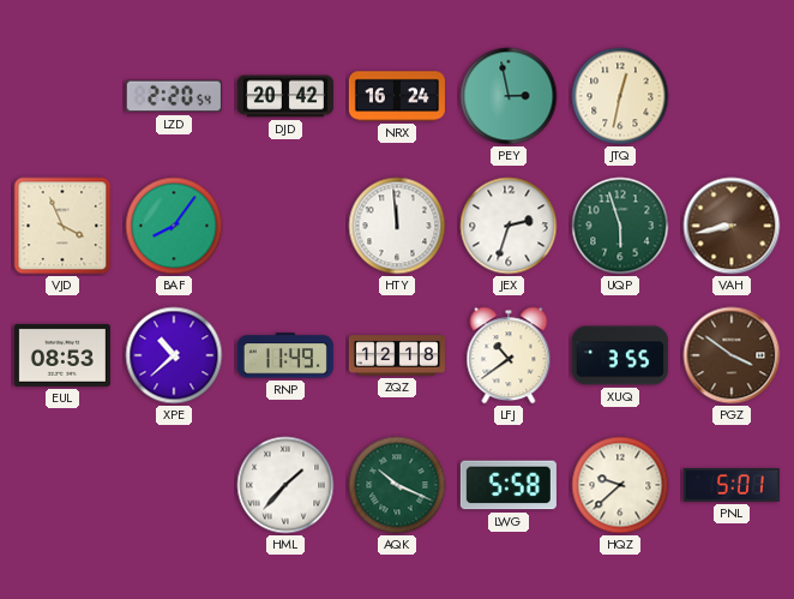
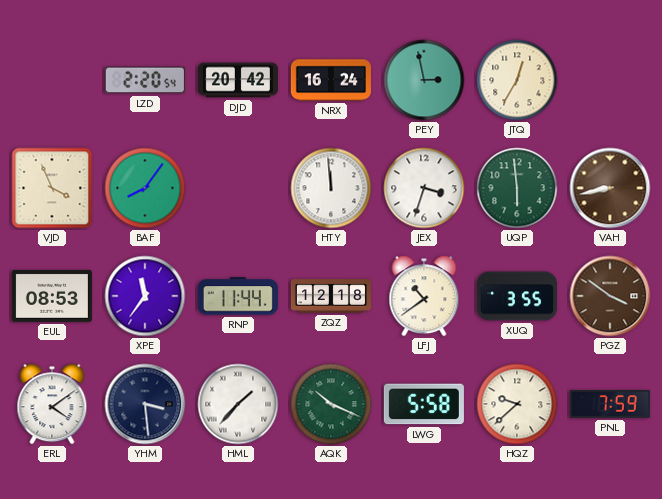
JTQ: 12:32 -> 12:35
JEX: 2:33 -> 3:33
UQP: 5:57 -> 5:59
XPE: 10:38 -> 11:36
RNP: 11:49 -> 11:44
ERL: none -> 4:09
YHM: none -> 3:29
PNL: 5:01 -> 7:59
